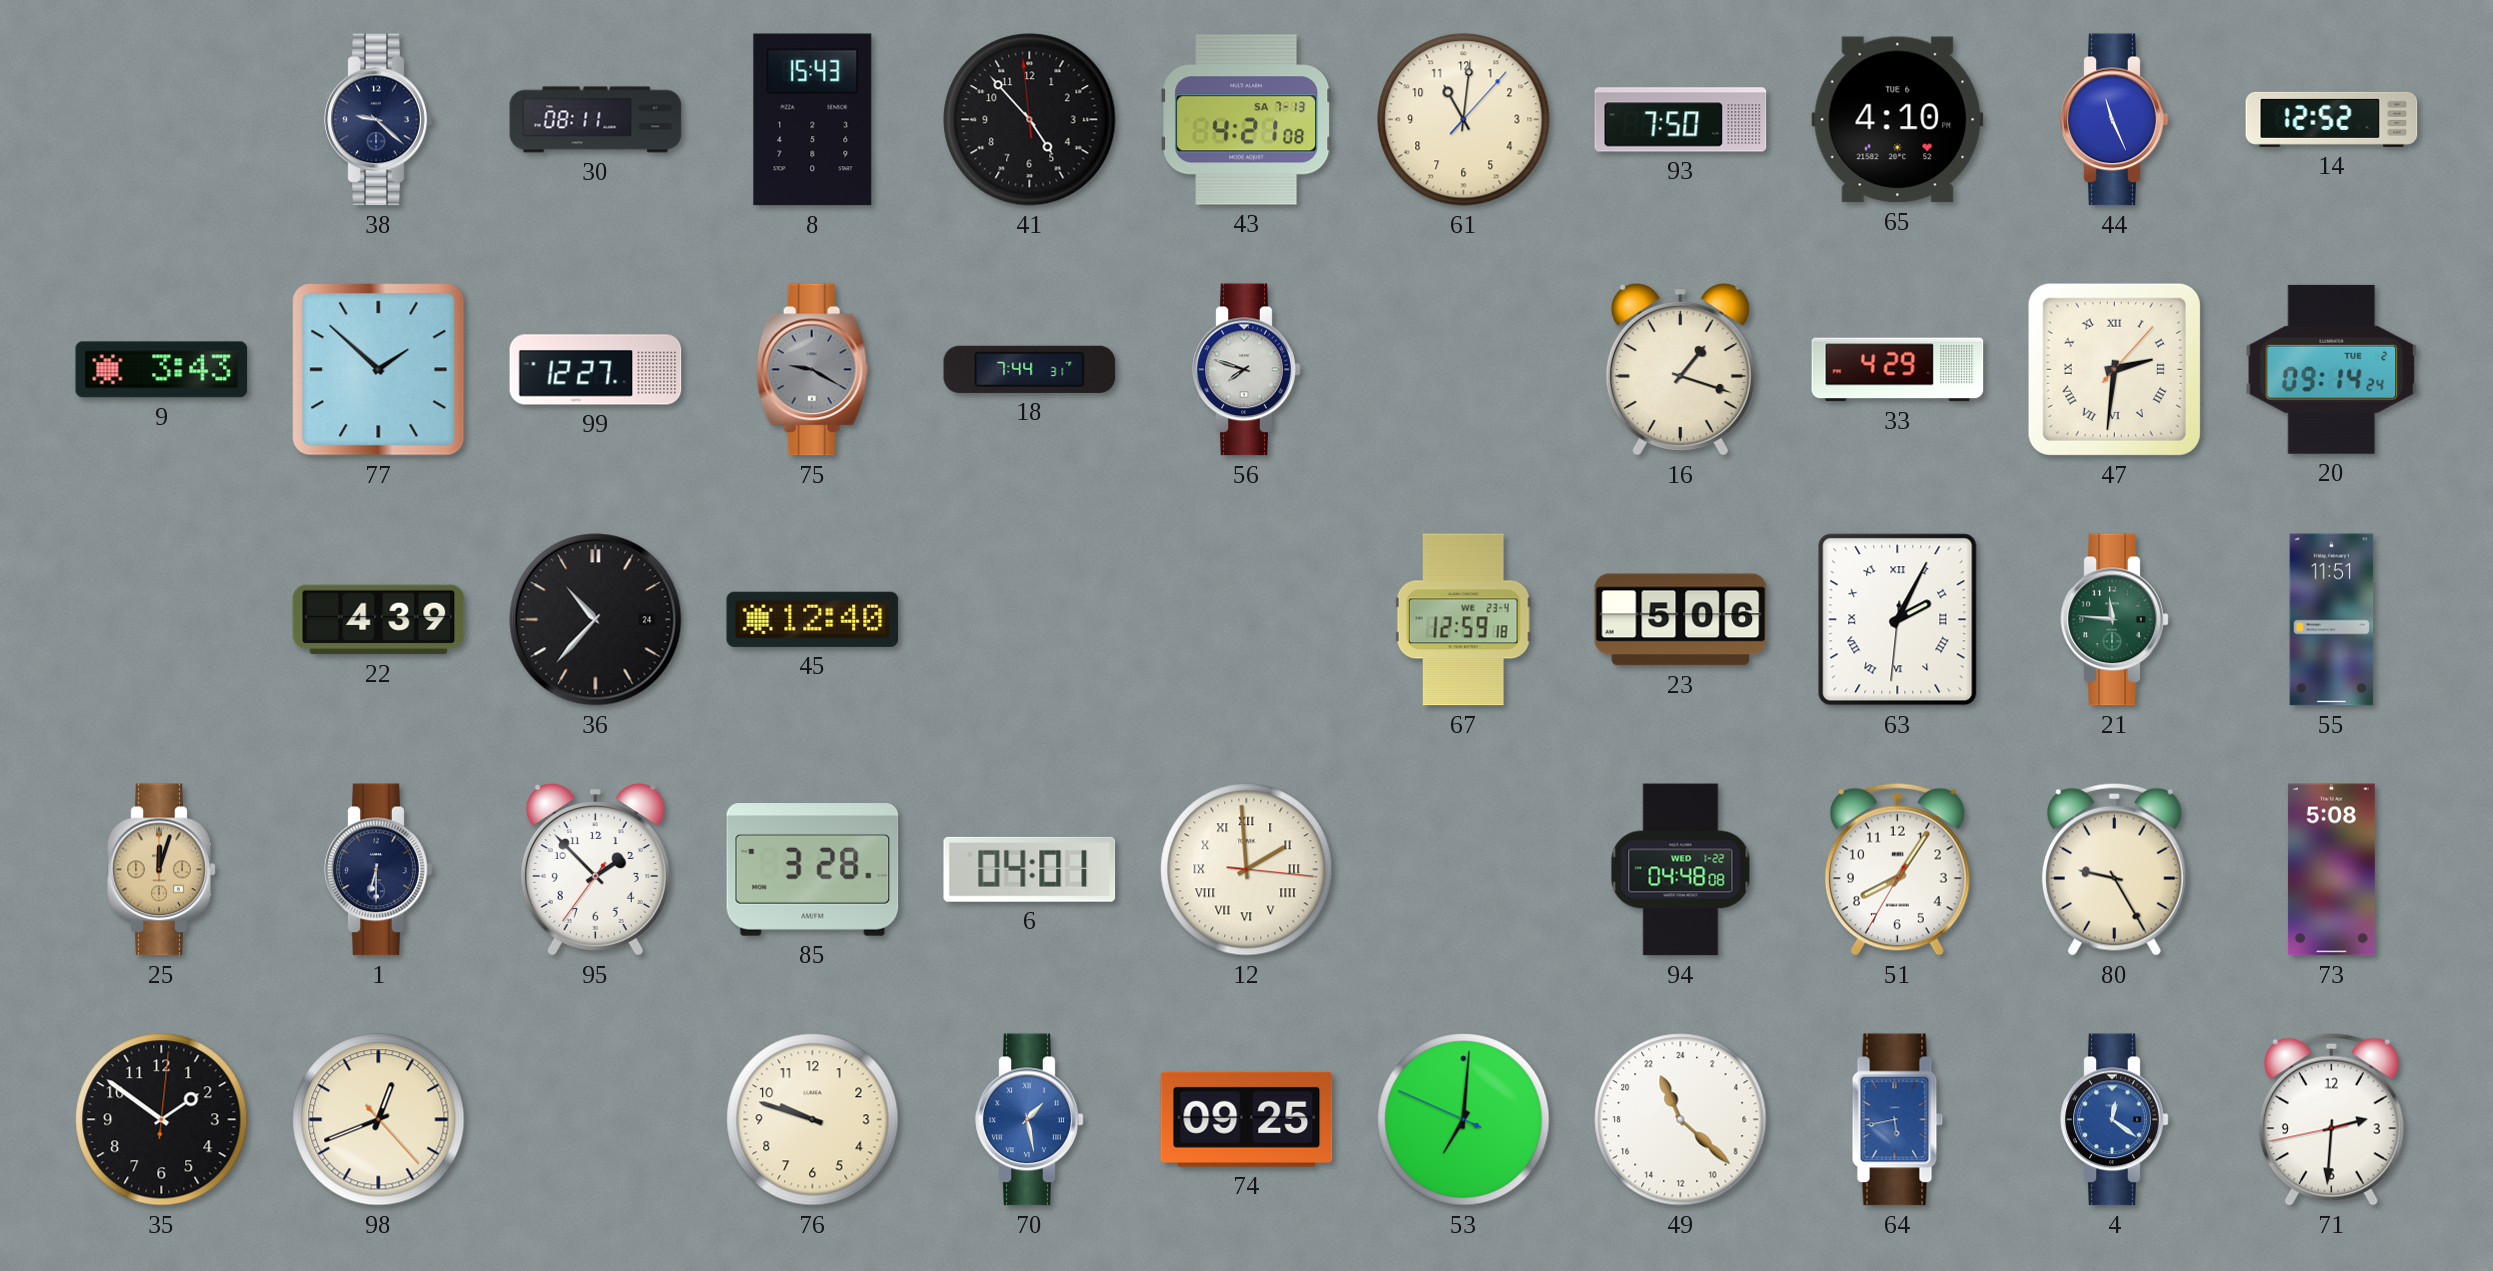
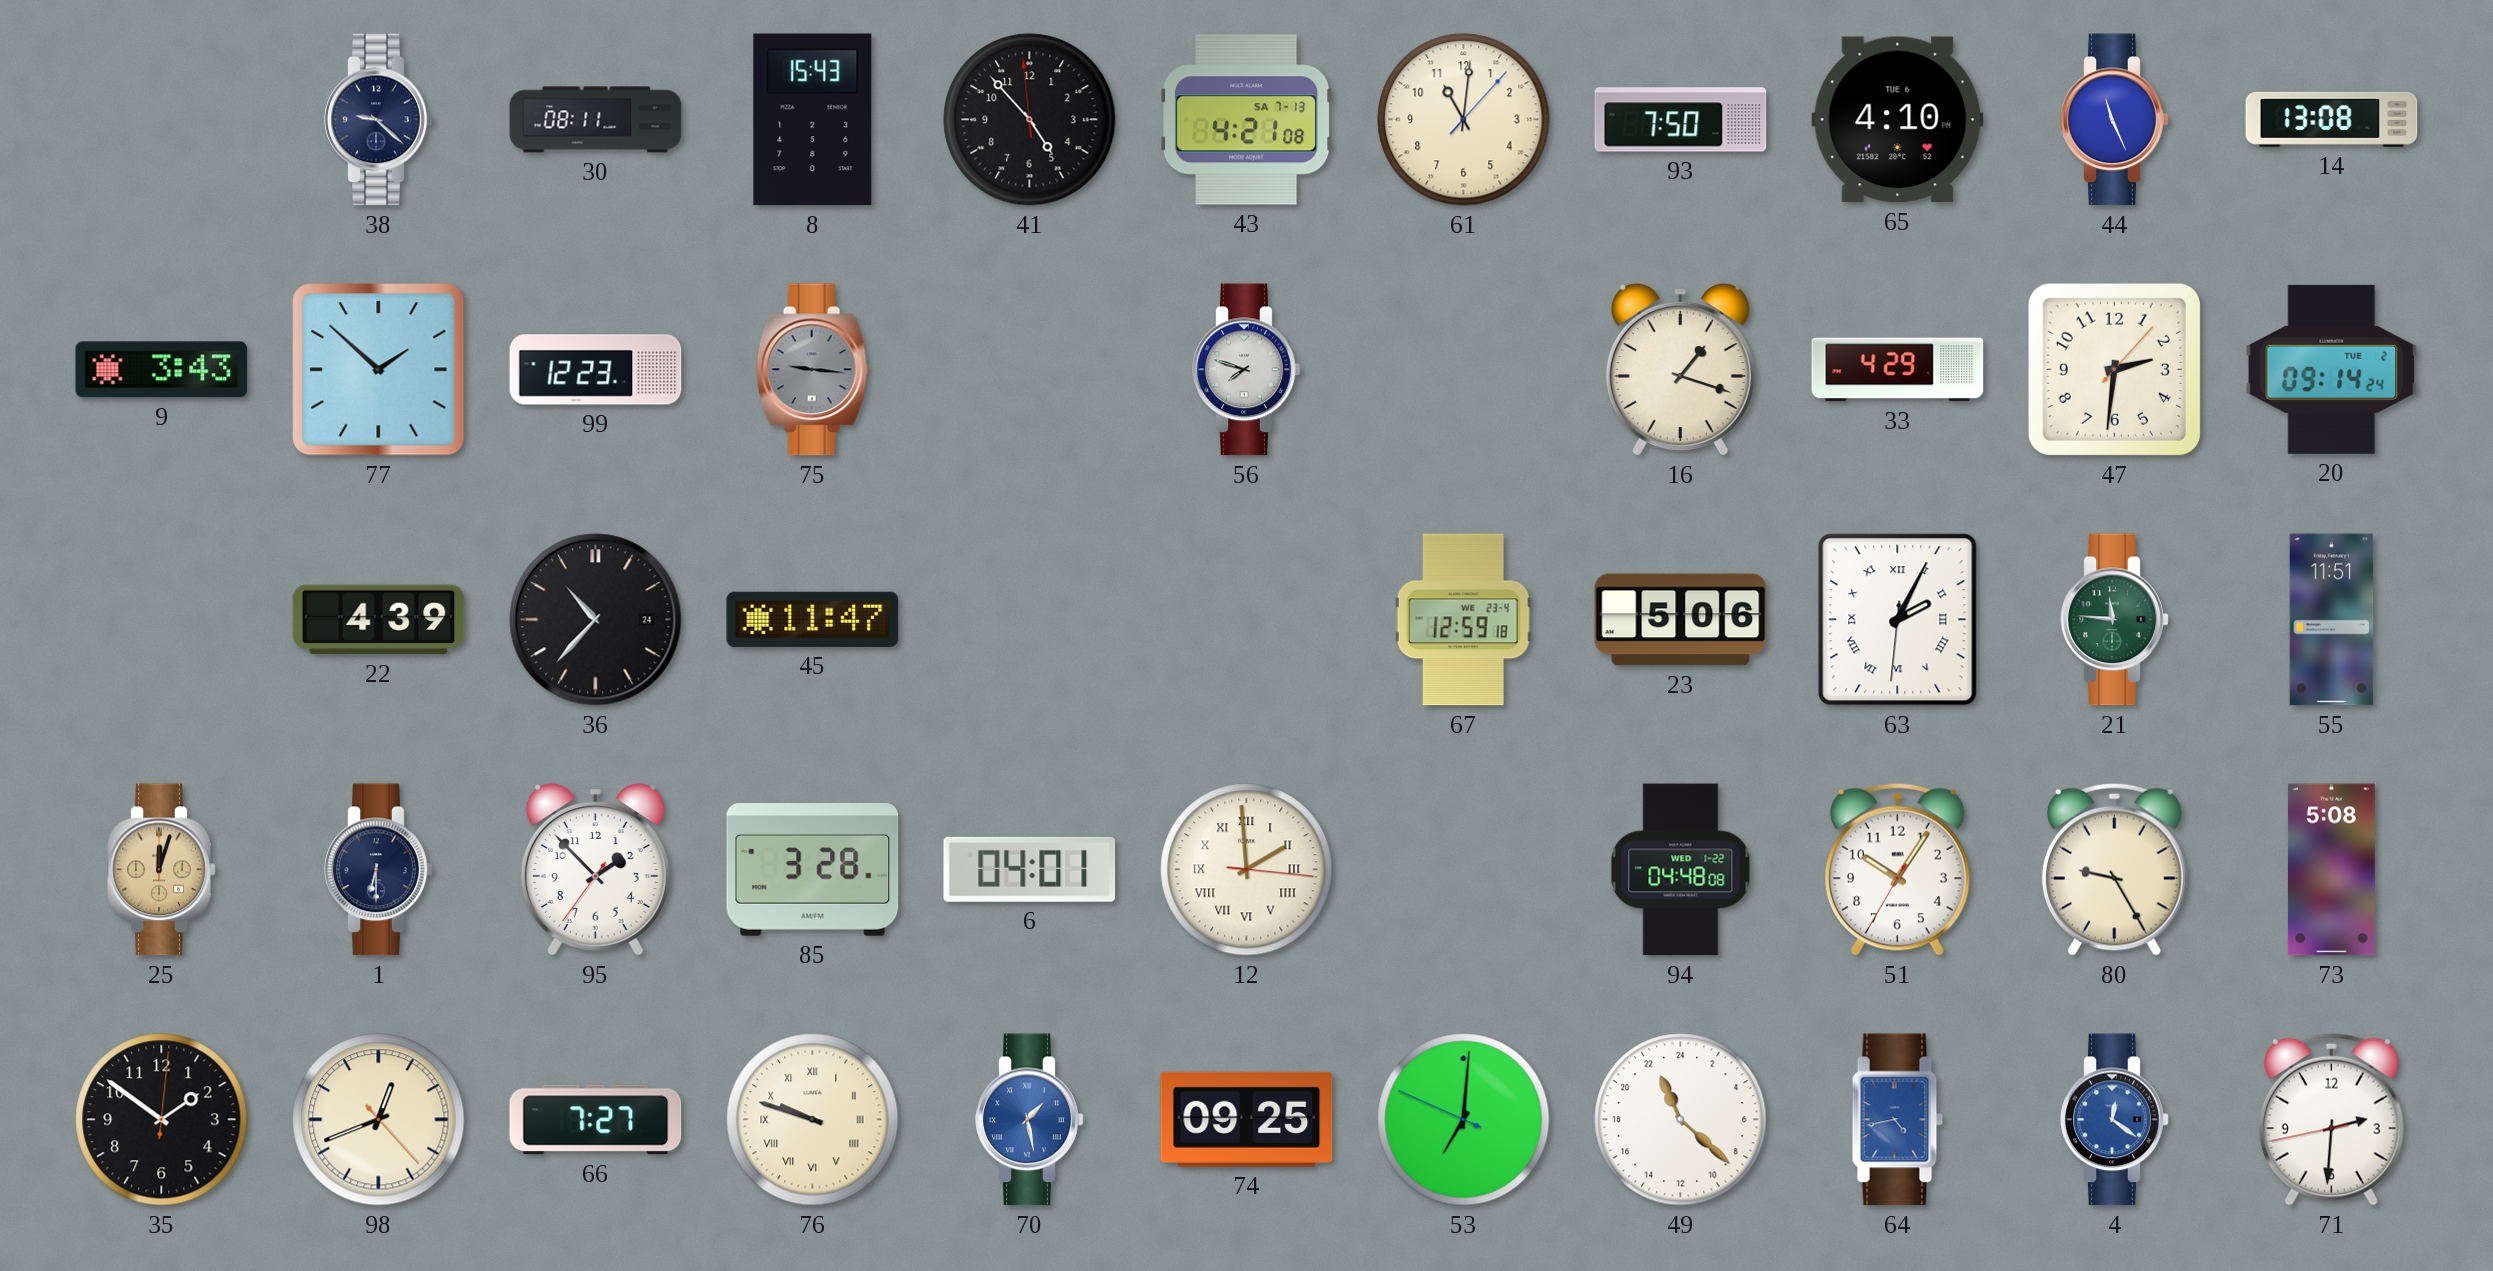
14: 12:52 -> 13:08
99: 12:27 -> 12:23
75: 9:20 -> 9:16
18: 7:44 -> none
47 numerals: Roman -> Arabic
45: 12:40 -> 11:47
51: 8:05 -> 10:05
66: none -> 7:27
76 numerals: Arabic -> Roman
64: 5:43 -> 4:43
